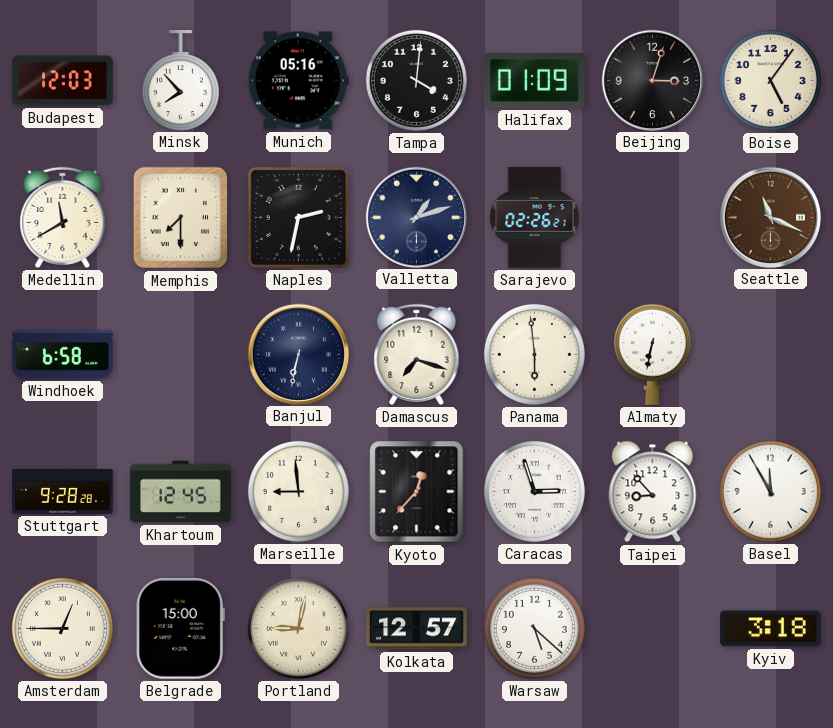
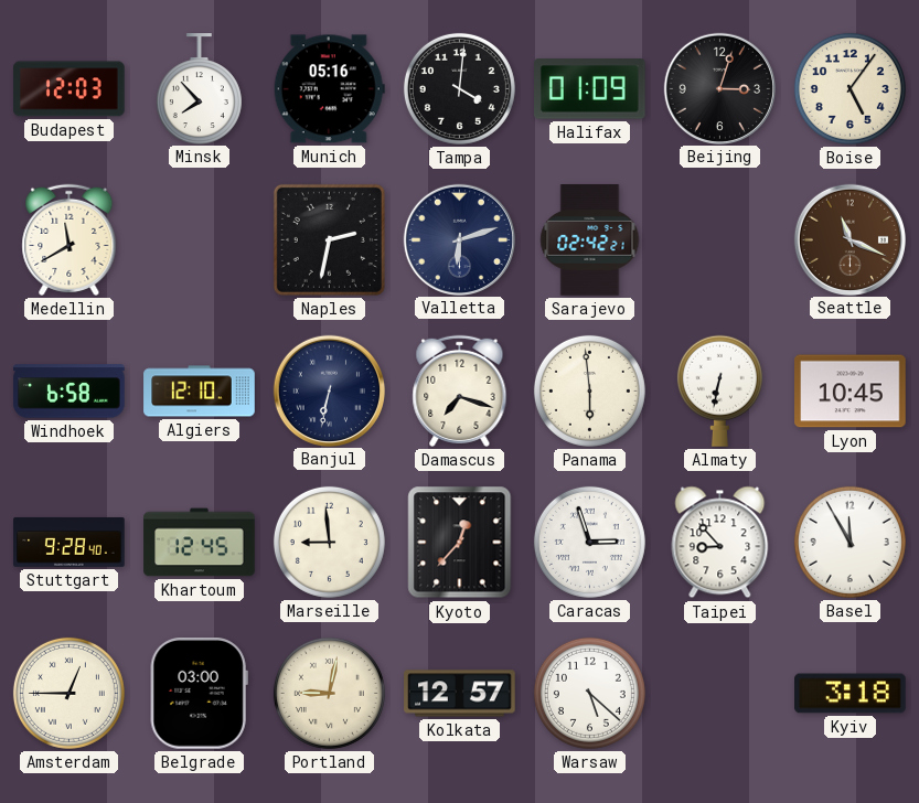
Memphis: 7:30 -> none
Valletta: 1:12 -> 6:12
Sarajevo: 02:26 -> 02:42
Algiers: none -> 12:10
Lyon: none -> 10:45
Stuttgart: 9:28:28 -> 9:28:40
Belgrade: 15:00 -> 03:00
